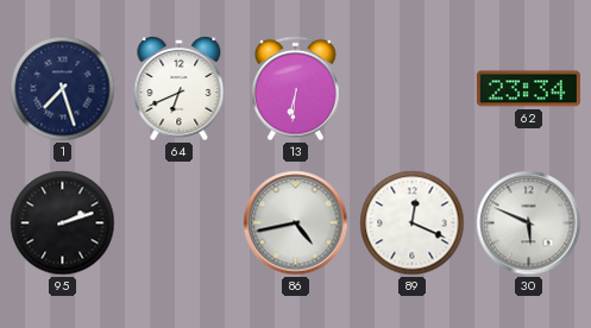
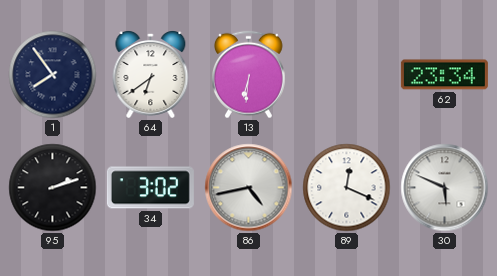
1: 7:27 -> 7:54
64: 6:41 -> 6:39
34: none -> 3:02
